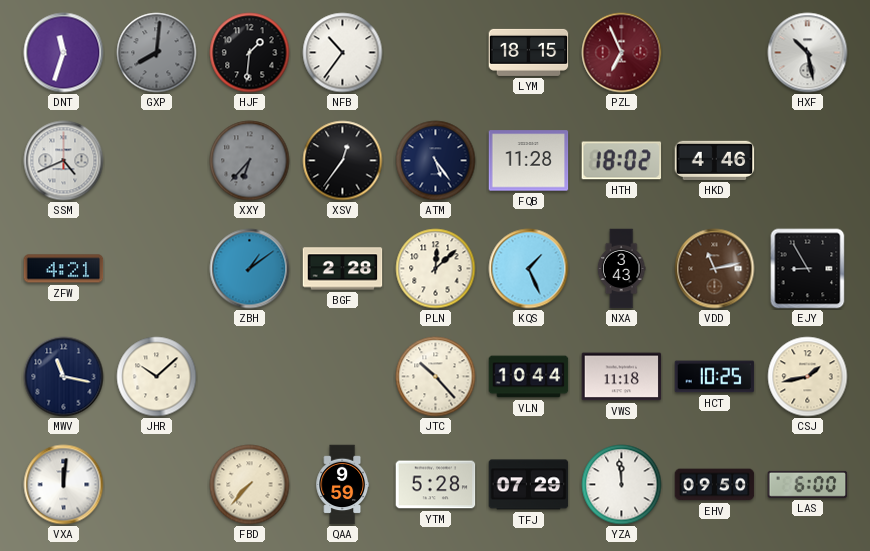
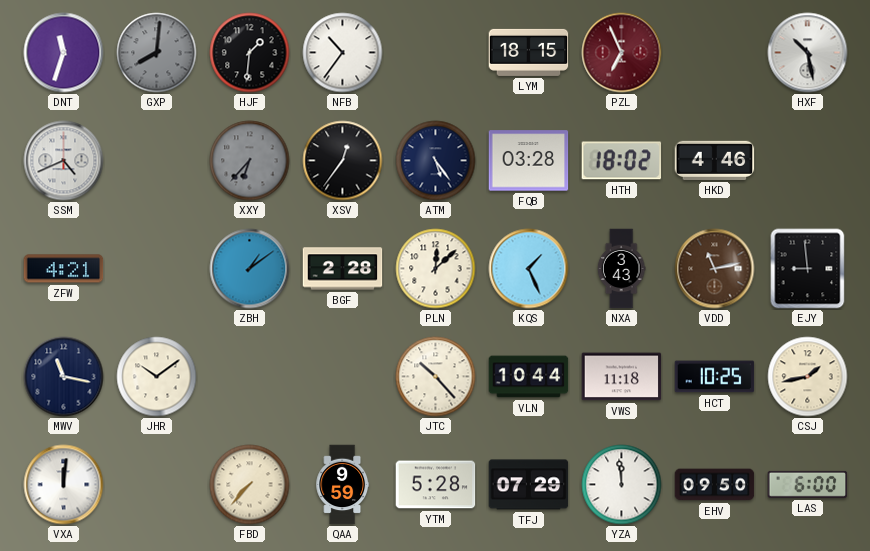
FQB: 11:28 -> 03:28
EJY: 8:55 -> 8:59
JHR: 10:08 -> 10:09
